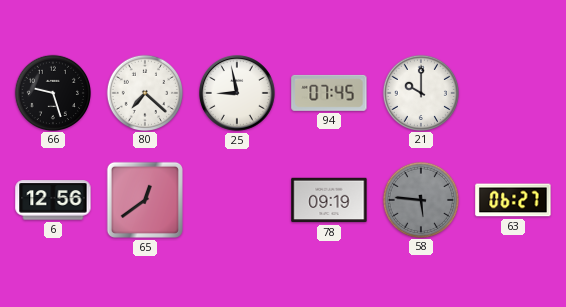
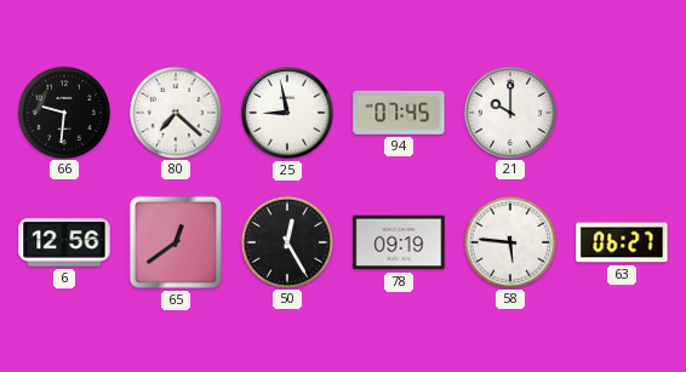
66: 9:27 -> 9:31
50: none -> 12:25
58 dial: grey -> white
